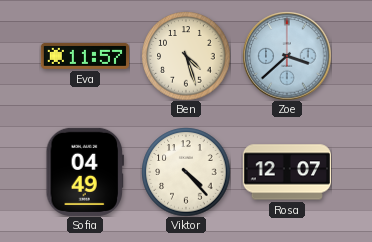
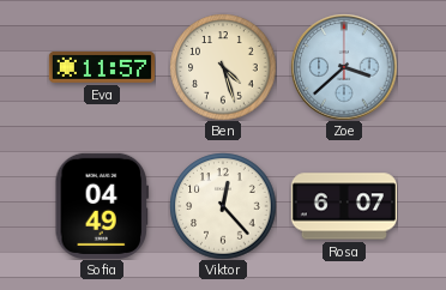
Viktor: 4:23 -> 12:23
Rosa: 12:07 -> 6:07
